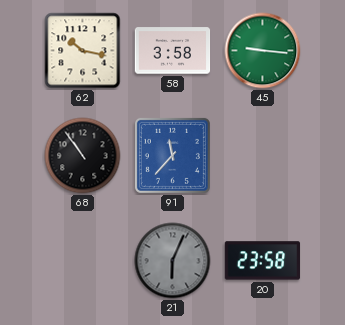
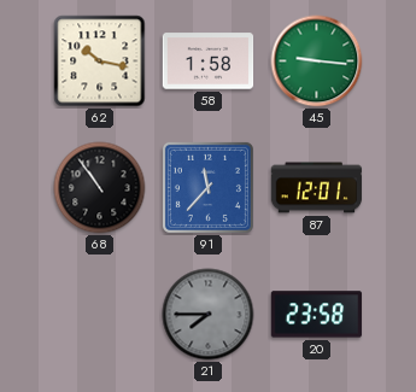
58: 3:58 -> 1:58
87: none -> 12:01
21: 6:04 -> 7:45
